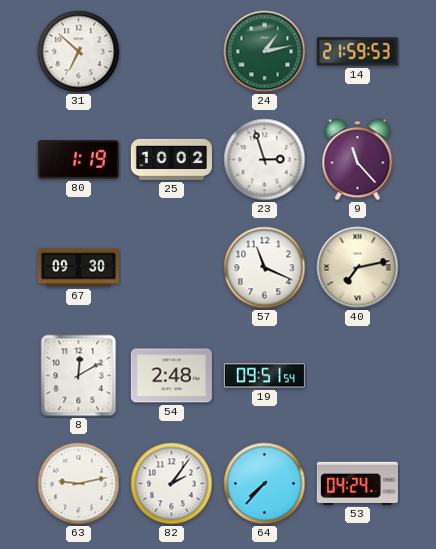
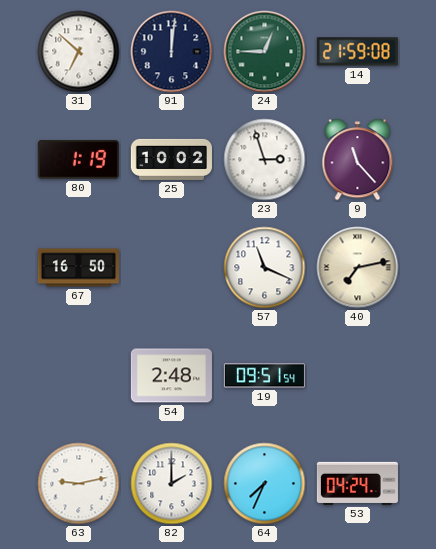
91: none -> 12:01
24: 1:13 -> 12:45
14: 21:59:53 -> 21:59:08
67: 09:30 -> 16:50
8: 12:10 -> none
82: 2:06 -> 2:00
64: 7:37 -> 7:34
